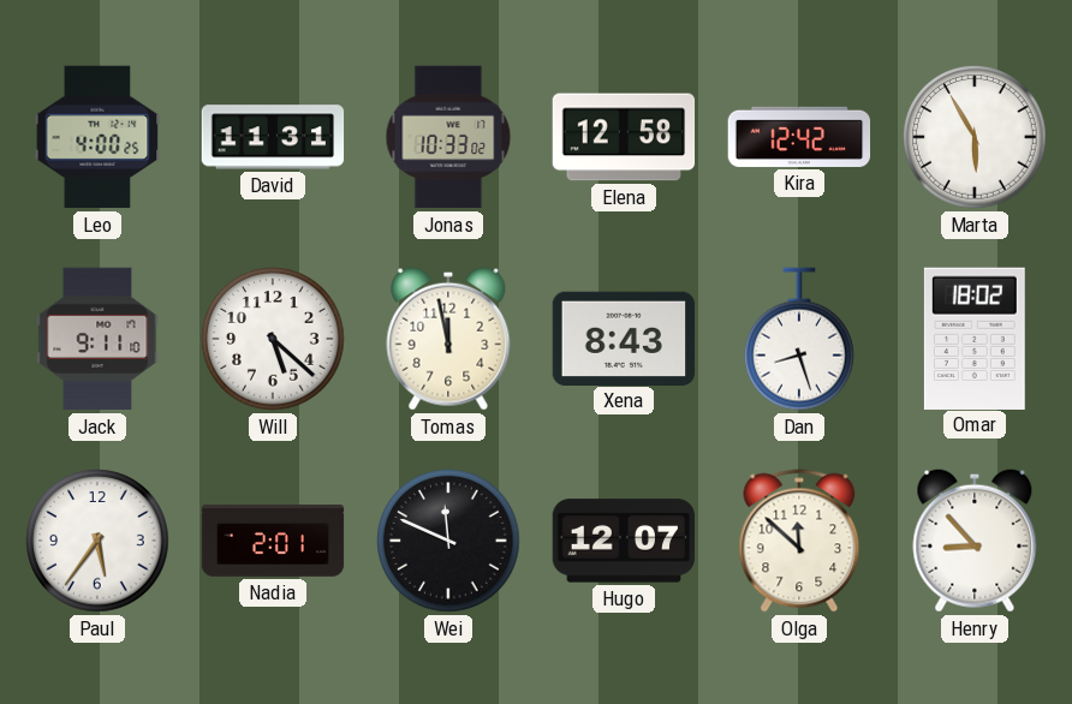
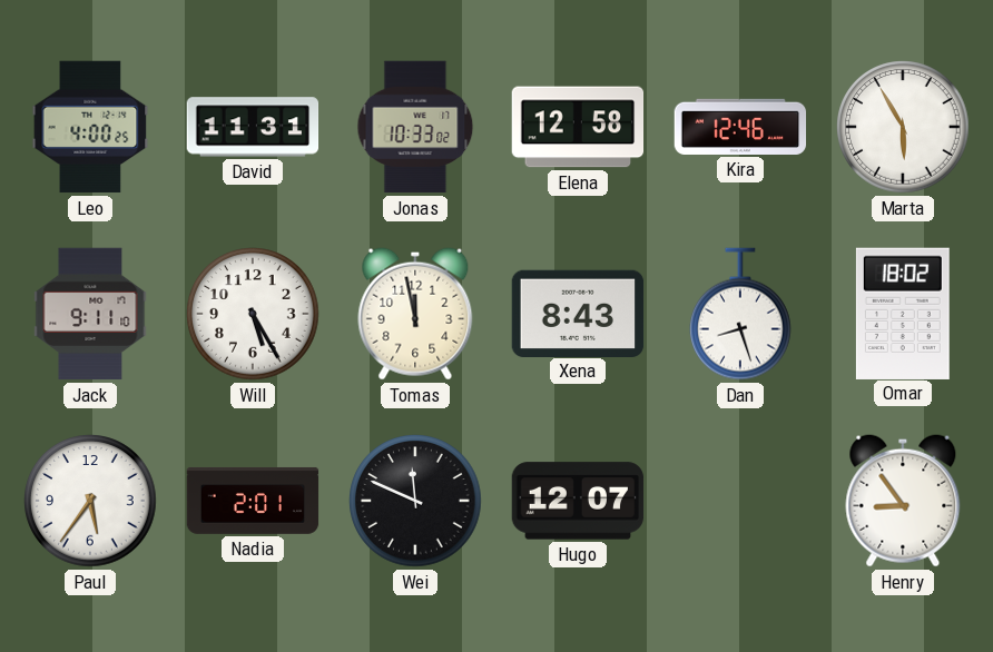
Kira: 12:42 -> 12:46
Will: 5:22 -> 5:25
Olga: 11:52 -> none
Henry: 8:53 -> 8:54
